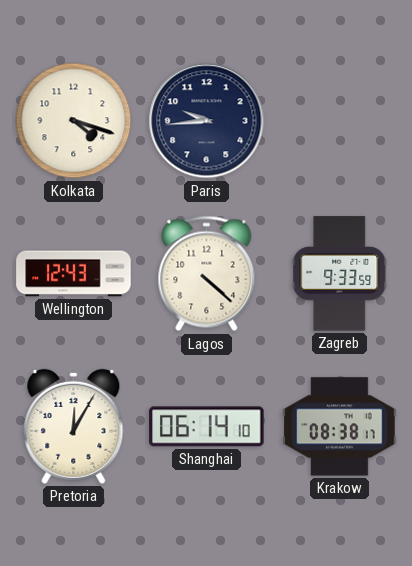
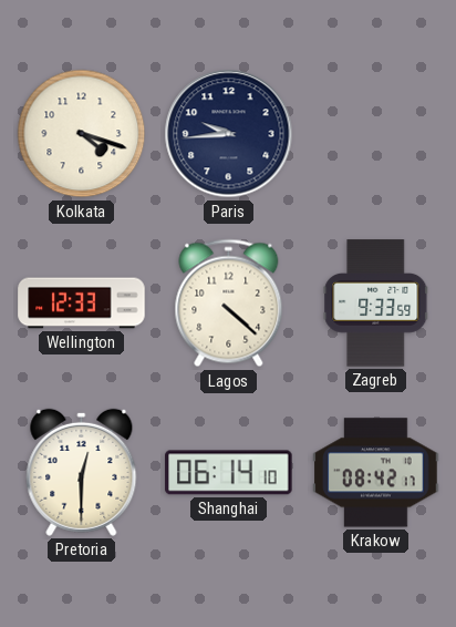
Wellington: 12:43 -> 12:33
Pretoria: 12:05 -> 12:30
Krakow: 08:38 -> 08:42
